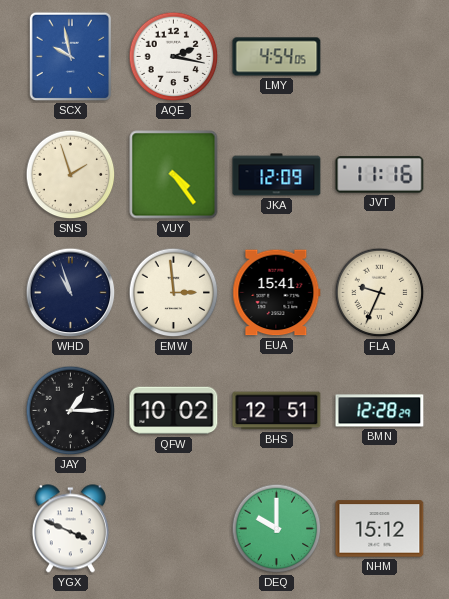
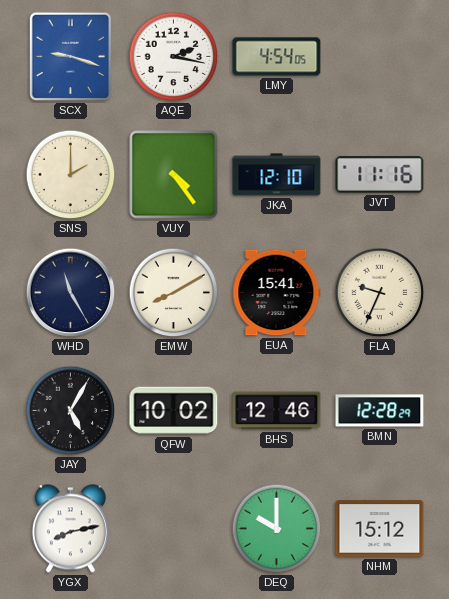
SCX: 9:58 -> 9:18
SNS: 1:57 -> 2:00
JKA: 12:09 -> 12:10
WHD: 10:57 -> 11:25
EMW: 2:59 -> 8:10
JAY: 1:15 -> 5:05
BHS: 12:51 -> 12:46
YGX: 3:49 -> 8:13
